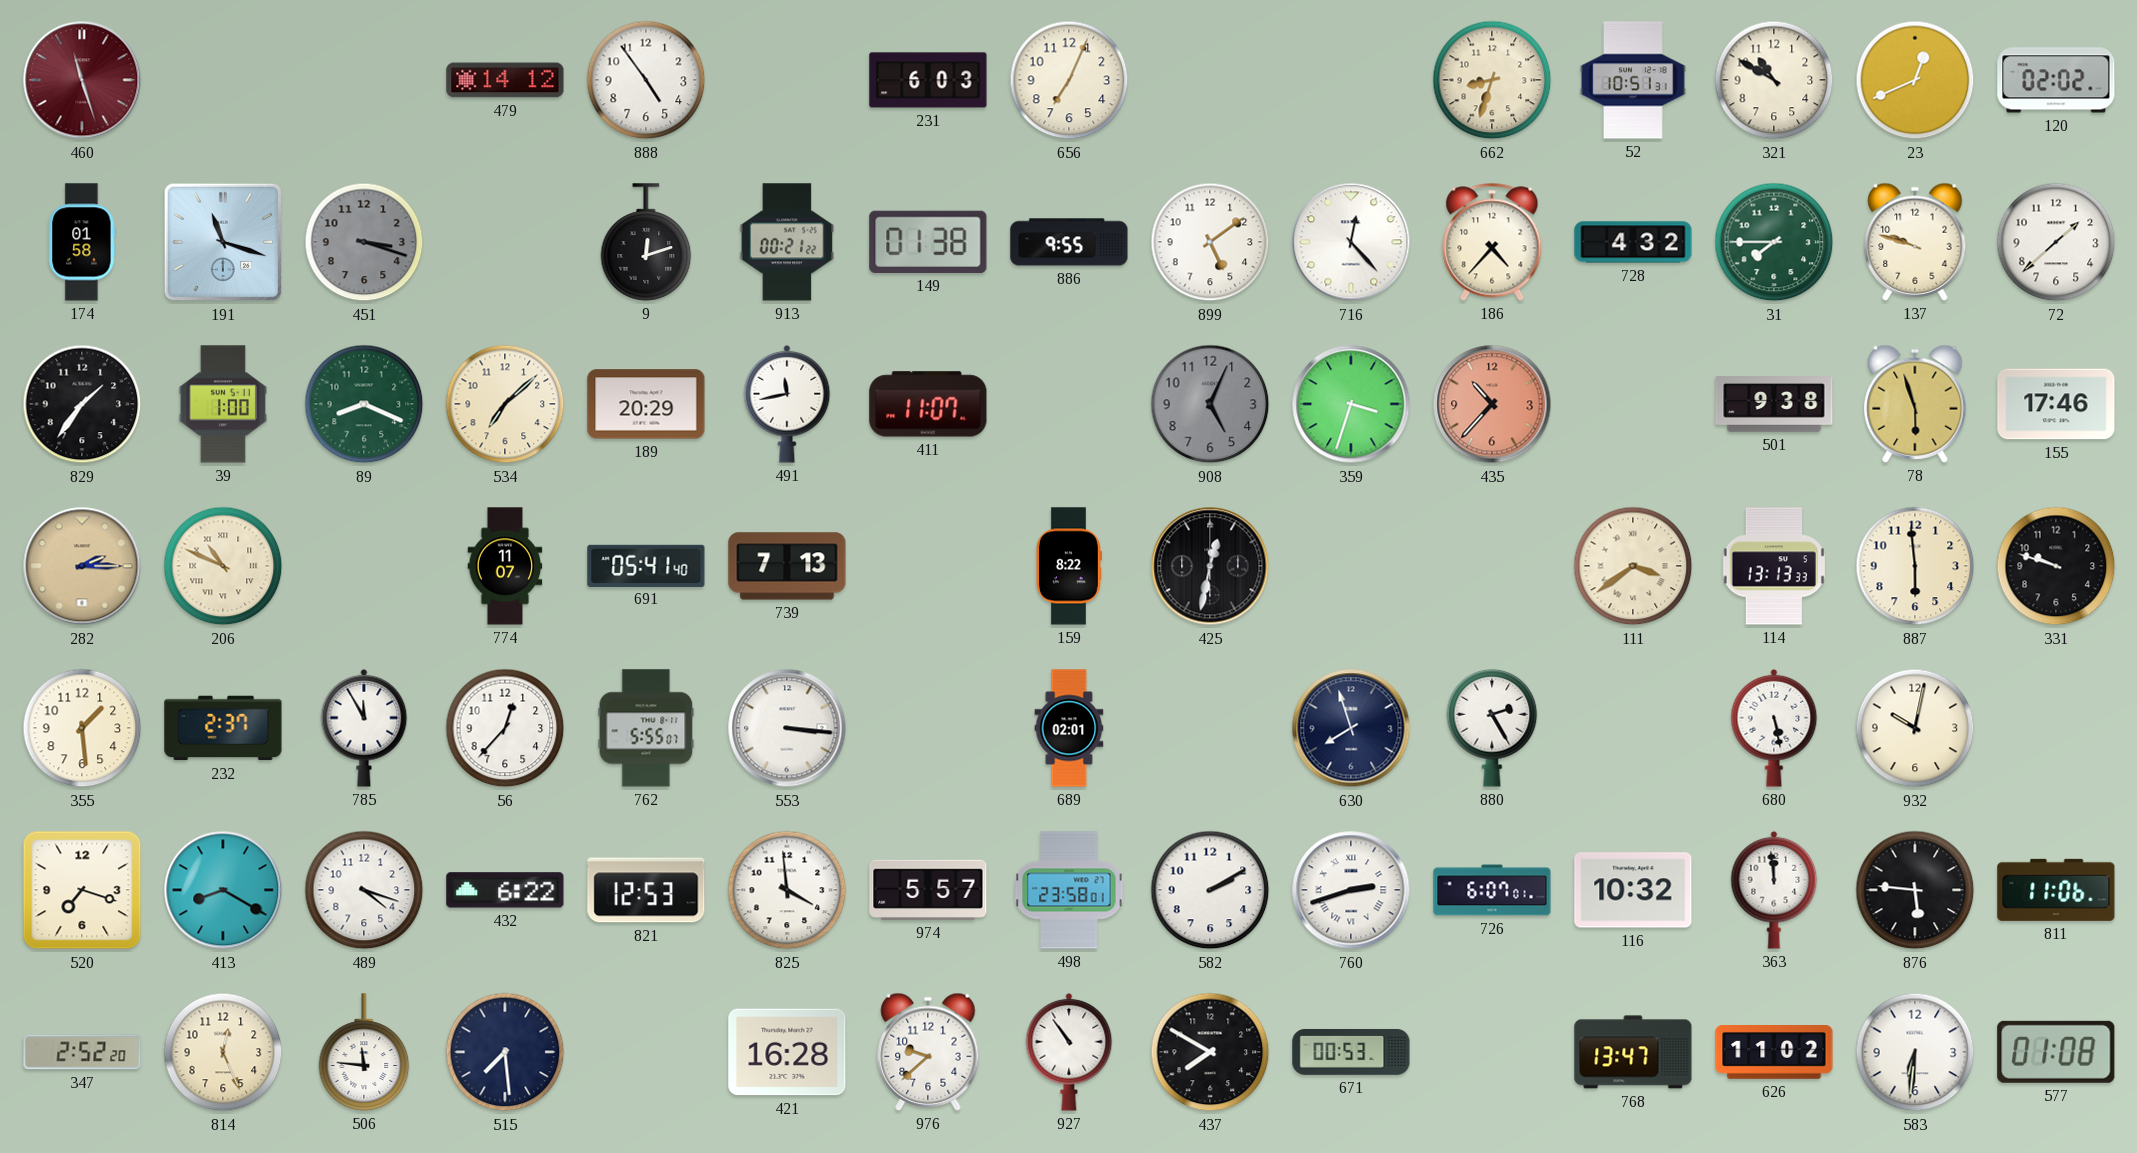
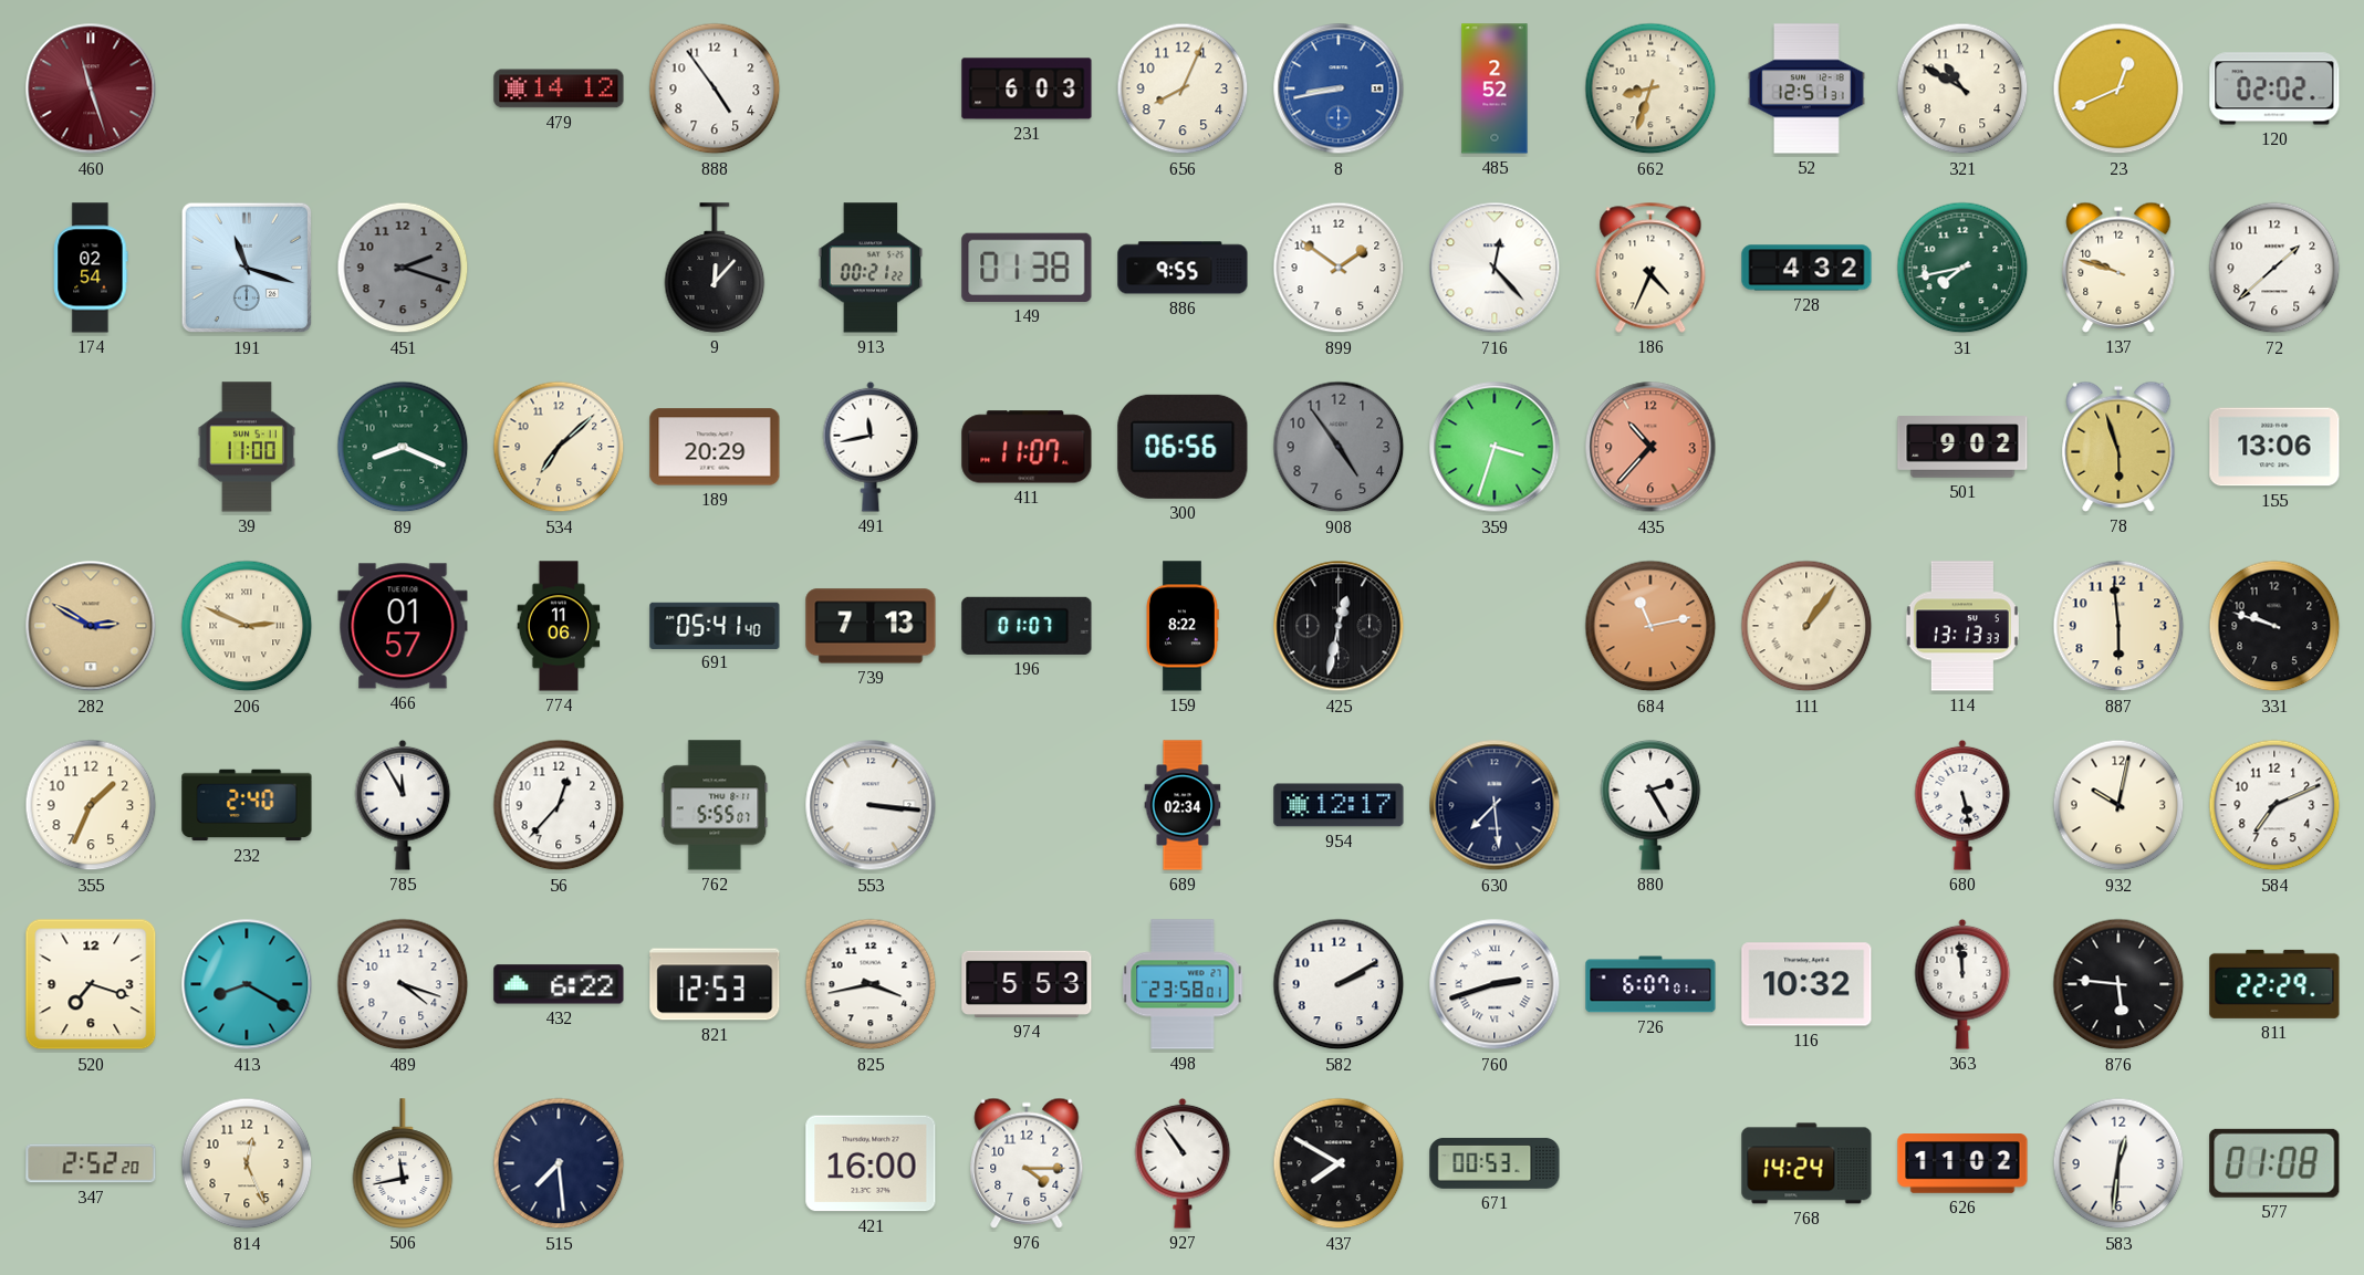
656: 7:04 -> 8:04
8: none -> 8:43
485: none -> 2:52
52: 10:51 -> 12:51
174: 01:58 -> 02:54
451: 3:18 -> 2:18
9: 12:12 -> 12:07
899: 5:09 -> 1:51
186: 4:37 -> 4:34
31: 7:45 -> 7:43
829: 1:36 -> none
39: 1:00 -> 11:00
300: none -> 06:56
908: 5:04 -> 4:54
501: 9:38 -> 9:02
155: 17:46 -> 13:06
282: 2:15 -> 2:50
206: 10:49 -> 2:49
466: none -> 01:57
774: 11:07 -> 11:06
196: none -> 01:07
684: none -> 11:13
111: 3:39 -> 1:06
355: 1:29 -> 1:34
232: 2:37 -> 2:40
689: 02:01 -> 02:34
954: none -> 12:17
630: 7:57 -> 7:29
584: none -> 7:11
825: 3:59 -> 3:43
974: 5:57 -> 5:53
811: 11:06 -> 22:29
506: 11:46 -> 11:43
421: 16:28 -> 16:00
976: 9:38 -> 4:15
768: 13:47 -> 14:24
583: 6:31 -> 12:31
